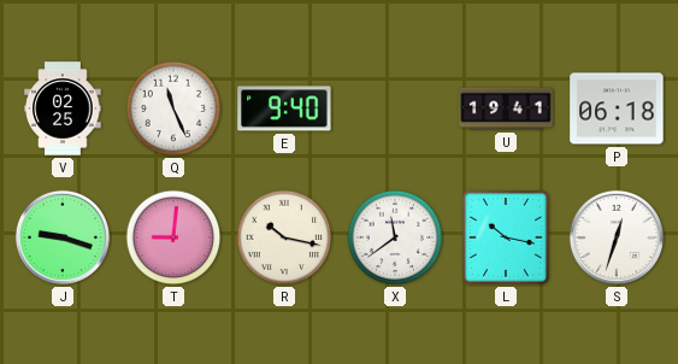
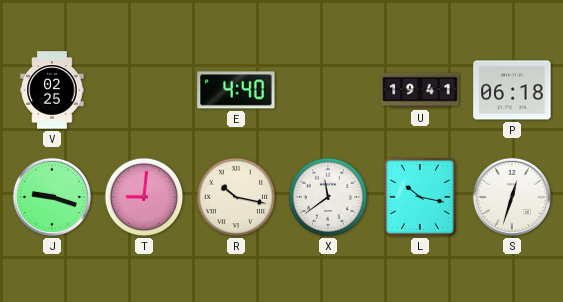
Q: 11:26 -> none
E: 9:40 -> 4:40
